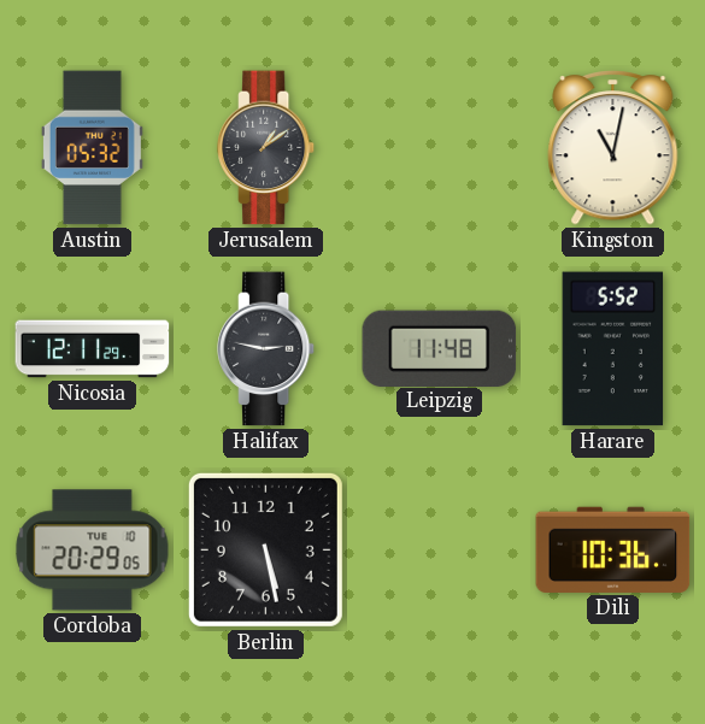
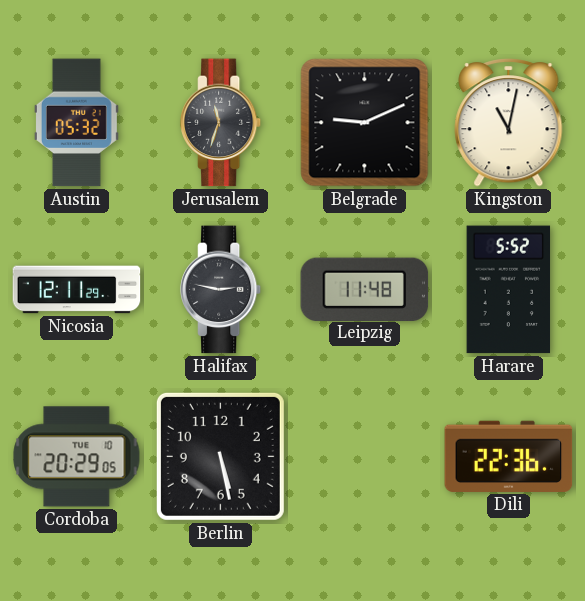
Jerusalem: 1:09 -> 11:33
Belgrade: none -> 9:11
Dili: 10:36 -> 22:36
